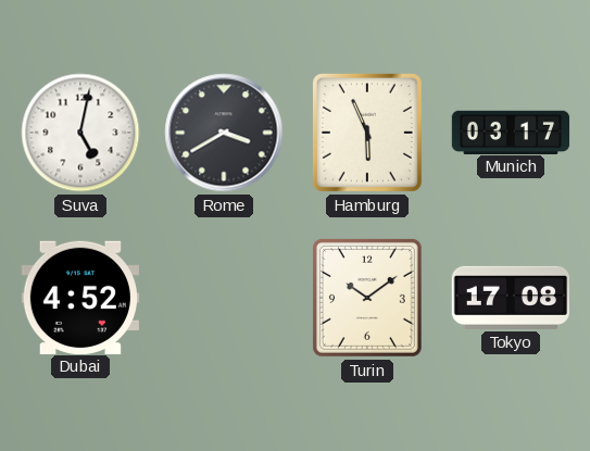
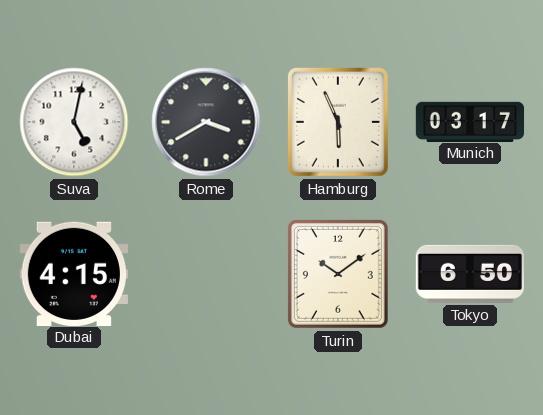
Dubai: 4:52 -> 4:15
Tokyo: 17:08 -> 6:50
